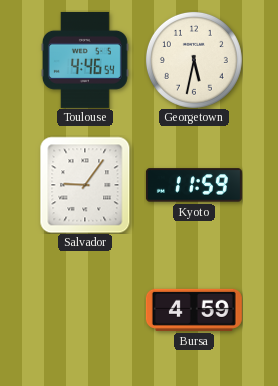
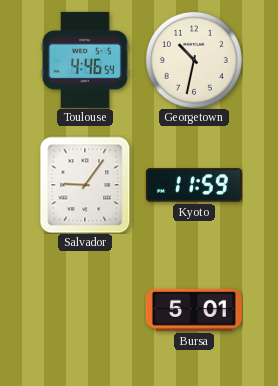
Georgetown: 5:32 -> 10:32
Bursa: 4:59 -> 5:01
